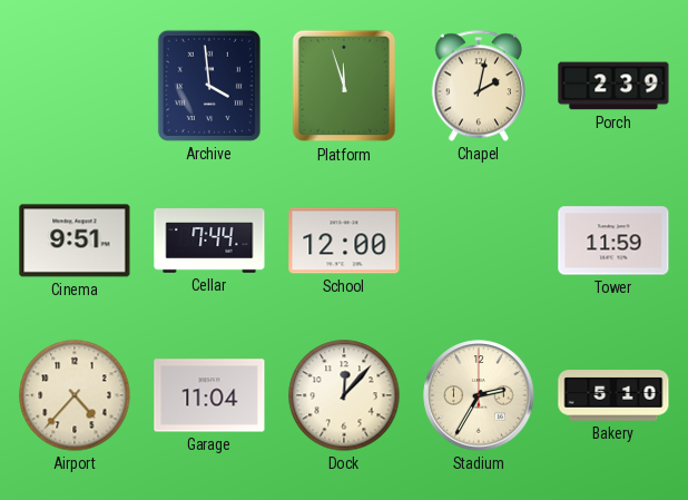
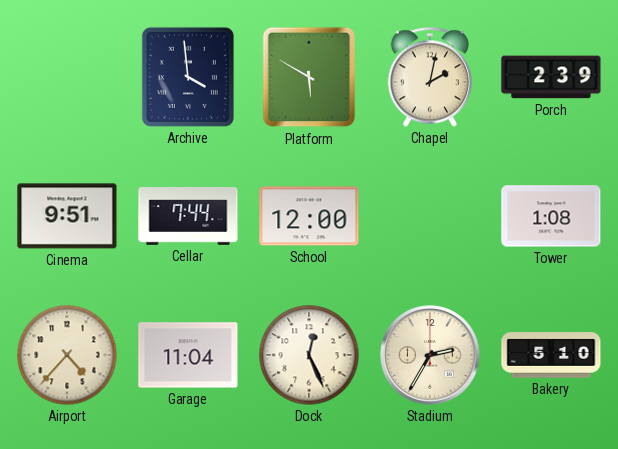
Platform: 11:57 -> 5:50
Tower: 11:59 -> 1:08
Dock: 12:07 -> 12:26
